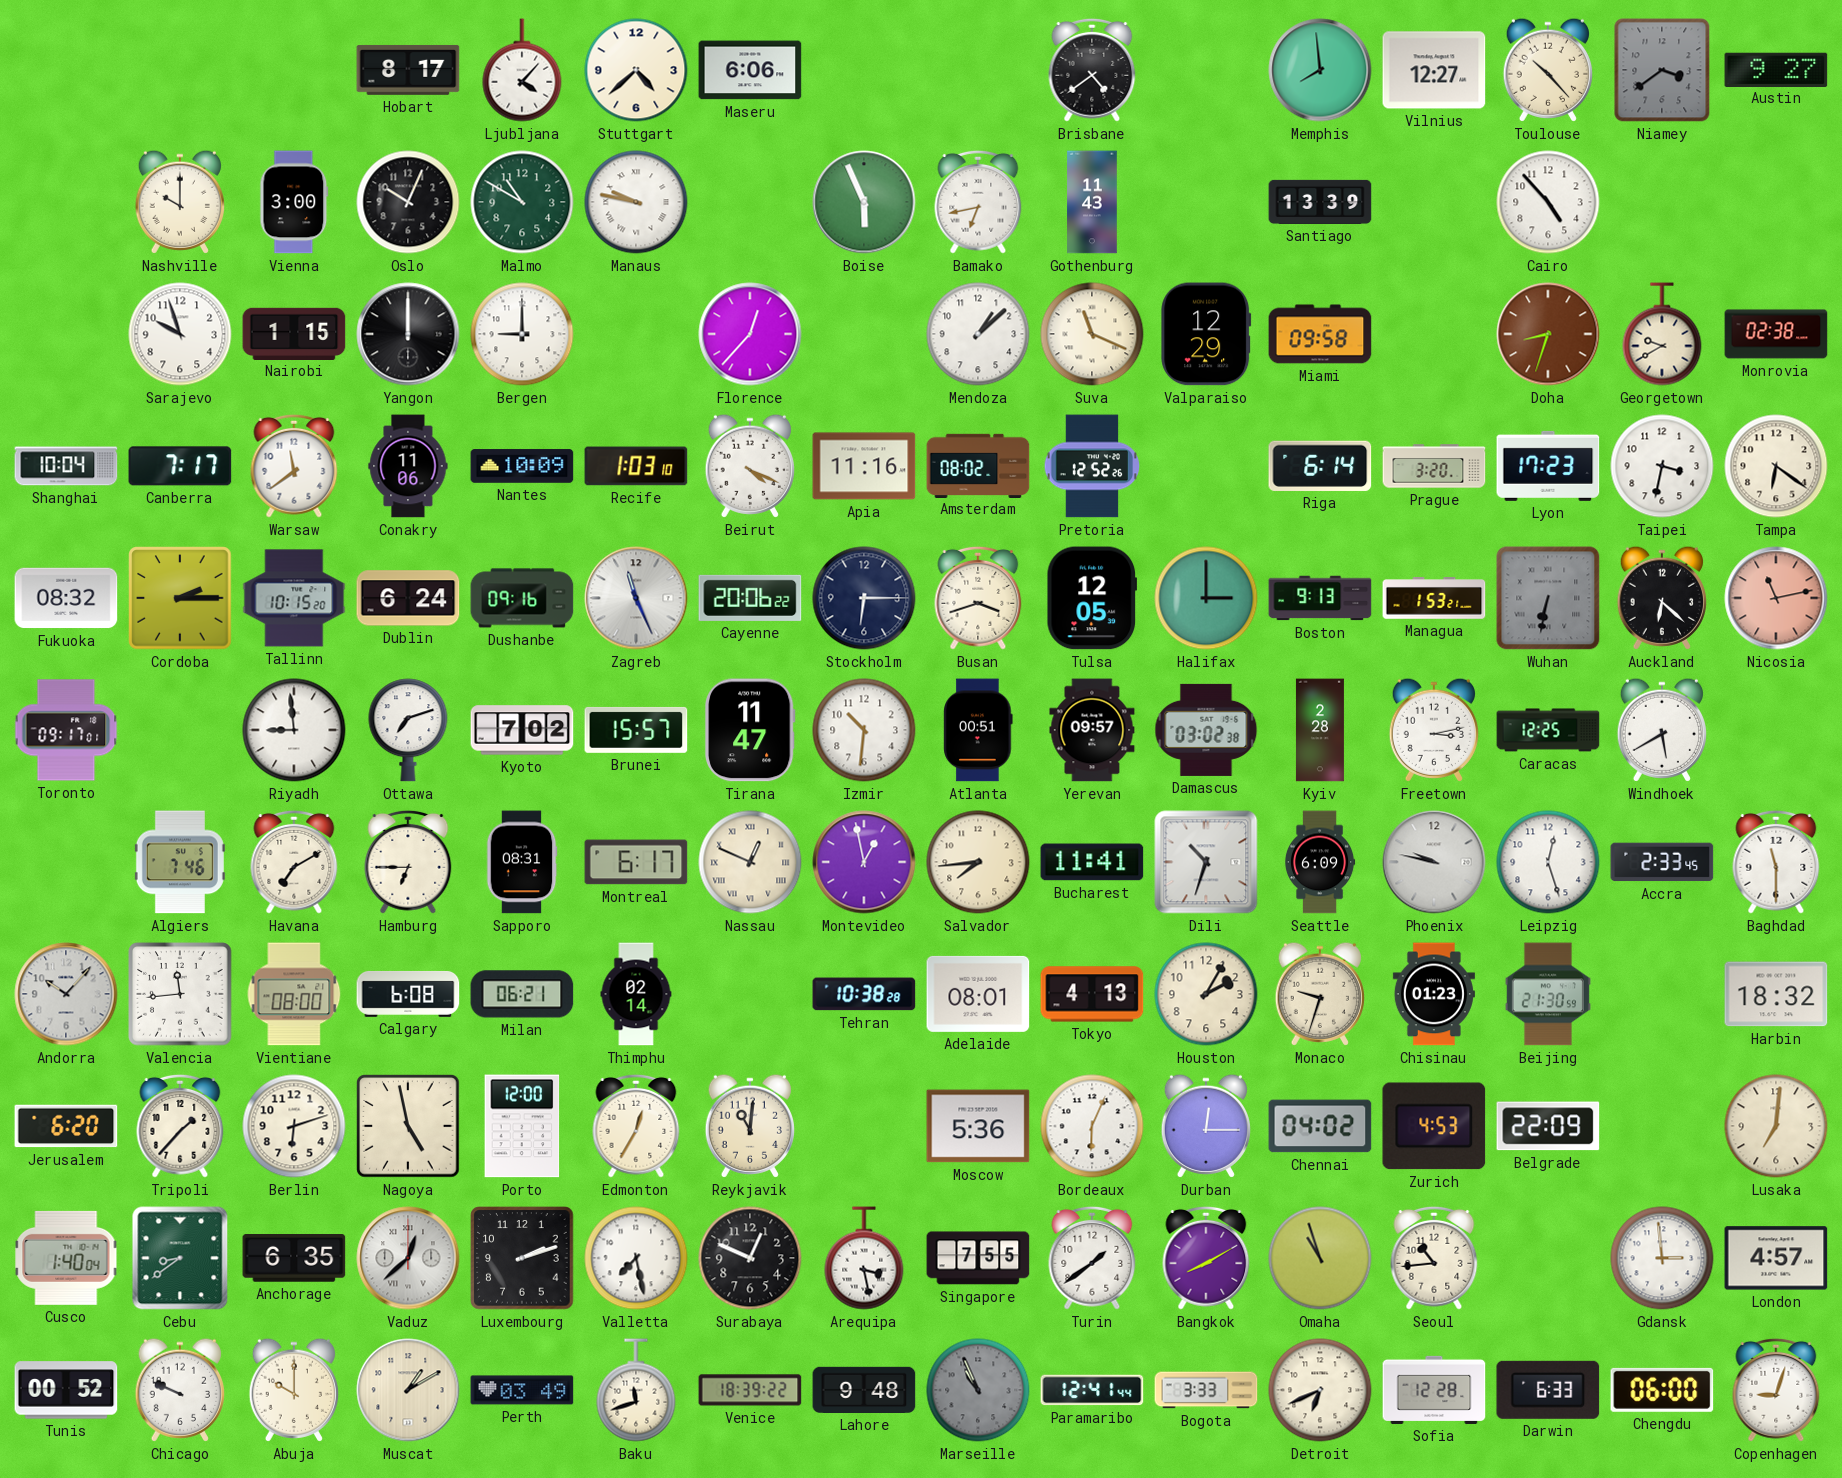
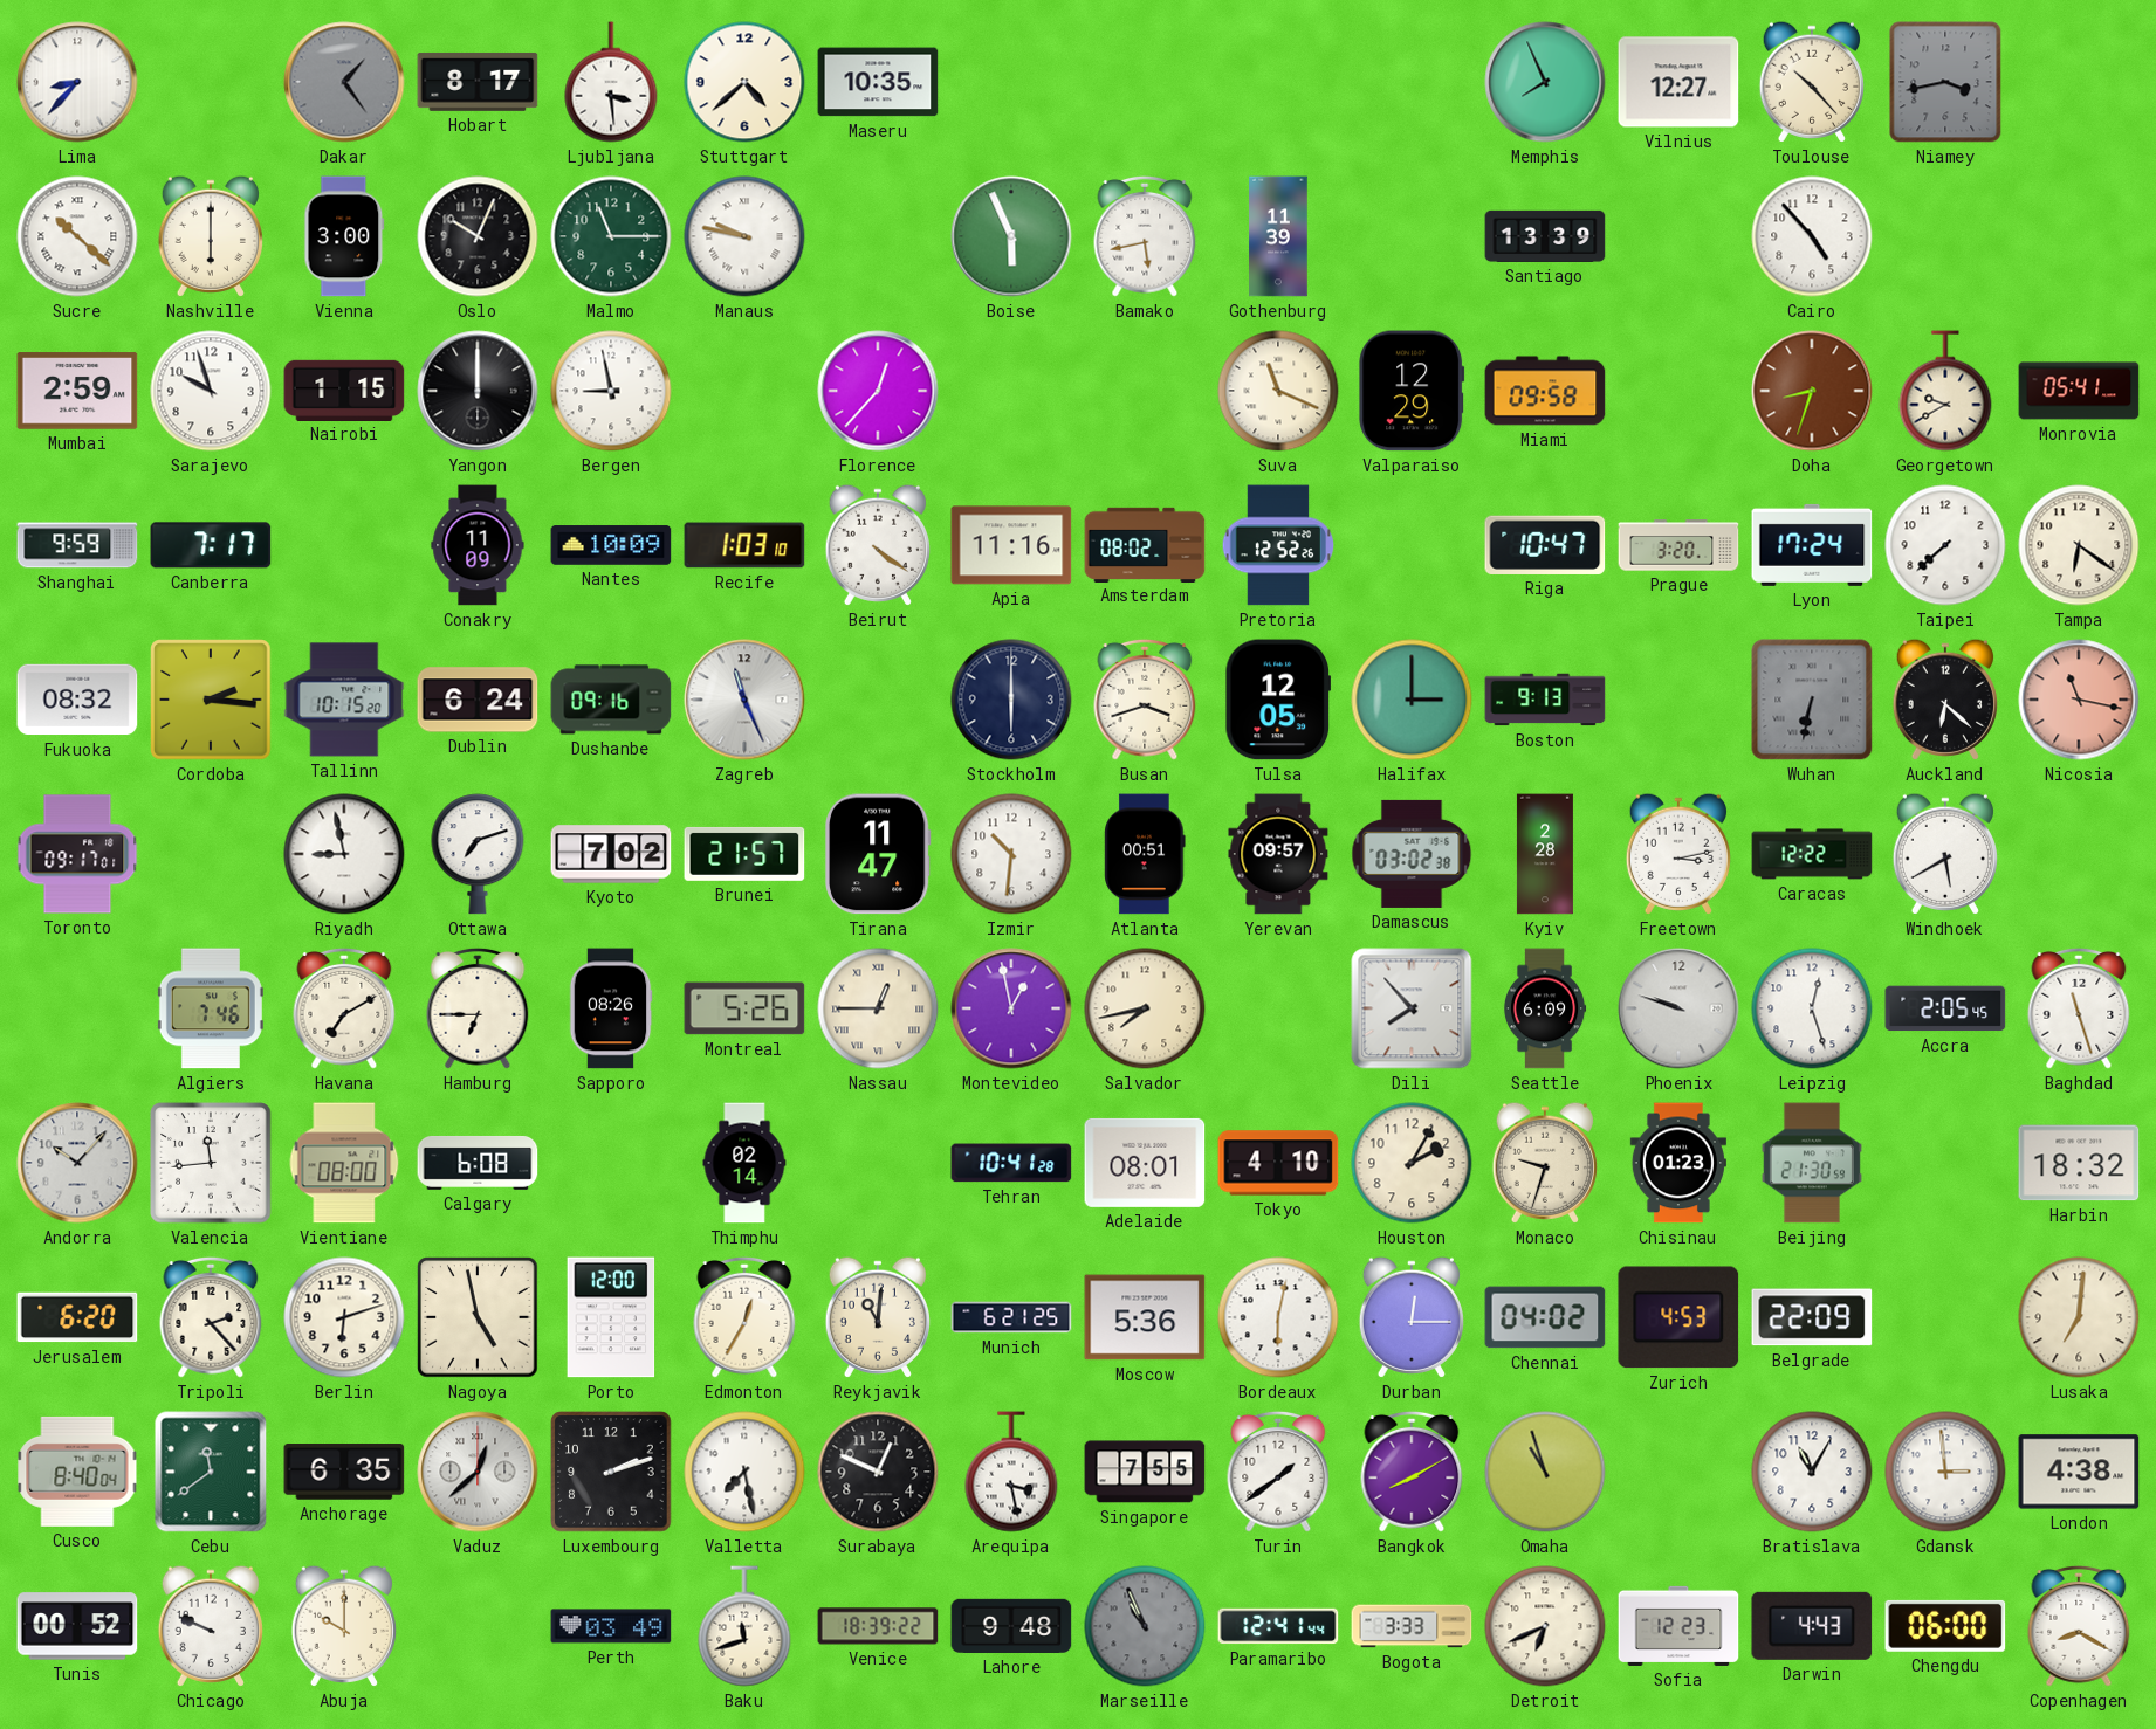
Lima: none -> 8:37
Dakar: none -> 1:24
Ljubljana: 4:07 -> 3:29
Maseru: 6:06 -> 10:35
Brisbane: 4:39 -> none
Memphis: 7:59 -> 7:56
Niamey: 3:39 -> 3:43
Austin: 9:27 -> none
Sucre: none -> 10:22
Nashville: 10:00 -> 6:00
Malmo: 10:50 -> 11:15
Bamako: 6:43 -> 5:43
Gothenburg: 11:43 -> 11:39
Mumbai: none -> 2:59
Bergen: 9:00 -> 8:58
Mendoza: 1:08 -> none
Monrovia: 02:38 -> 05:41
Shanghai: 10:04 -> 9:59
Warsaw: 11:39 -> none
Conakry: 11:06 -> 11:09
Beirut: 4:19 -> 4:21
Riga: 6:14 -> 10:47
Lyon: 17:23 -> 17:24
Taipei: 3:32 -> 7:38
Cordoba: 2:15 -> 2:16
Cayenne: 20:06 -> none
Stockholm: 6:15 -> 6:00
Managua: 1:53 -> none
Nicosia: 11:13 -> 11:17
Riyadh: 8:59 -> 8:58
Brunei: 15:57 -> 21:57
Caracas: 12:25 -> 12:22
Sapporo: 08:31 -> 08:26
Montreal: 6:17 -> 5:26
Nassau: 12:49 -> 12:45
Salvador: 7:44 -> 7:43
Bucharest: 11:41 -> none
Dili: 10:33 -> 7:53
Phoenix: 9:47 -> 9:48
Accra: 2:33 -> 2:05
Baghdad: 11:30 -> 11:27
Milan: 06:21 -> none
Tehran: 10:38 -> 10:41
Tokyo: 4:13 -> 4:10
Tripoli: 1:37 -> 2:23
Munich: none -> 6:21
Bordeaux: 6:04 -> 6:02
Cusco: 1:40 -> 8:40
Cebu: 8:39 -> 11:39
Seoul: 10:44 -> none
Bratislava: none -> 11:05
London: 4:57 -> 4:38
Muscat: 1:10 -> none
Sofia: 12:28 -> 12:23
Darwin: 6:33 -> 4:43
Copenhagen: 9:03 -> 8:20
